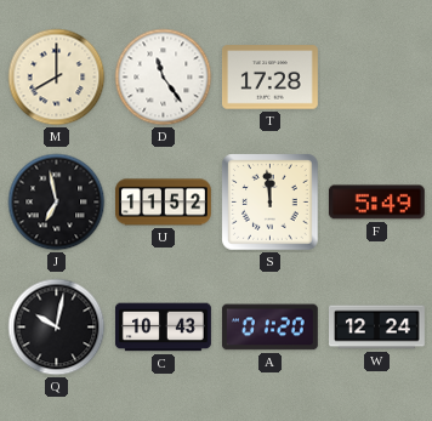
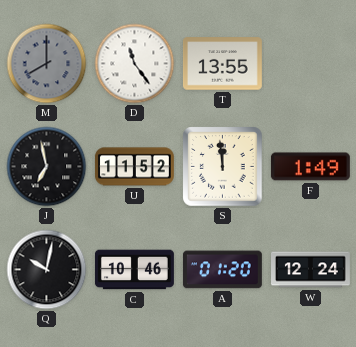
M dial: cream -> grey
T: 17:28 -> 13:55
F: 5:49 -> 1:49
C: 10:43 -> 10:46
